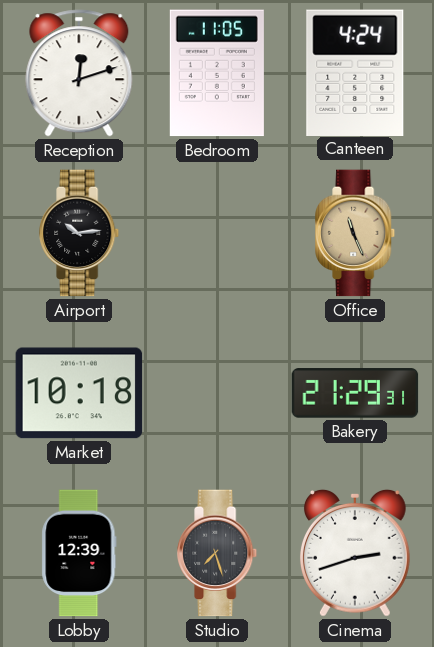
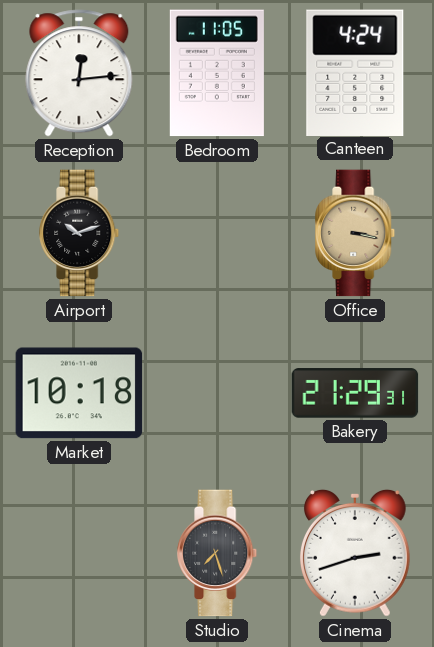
Reception: 12:12 -> 12:14
Airport: 10:14 -> 10:12
Office: 11:26 -> 3:17
Lobby: 12:39 -> none
